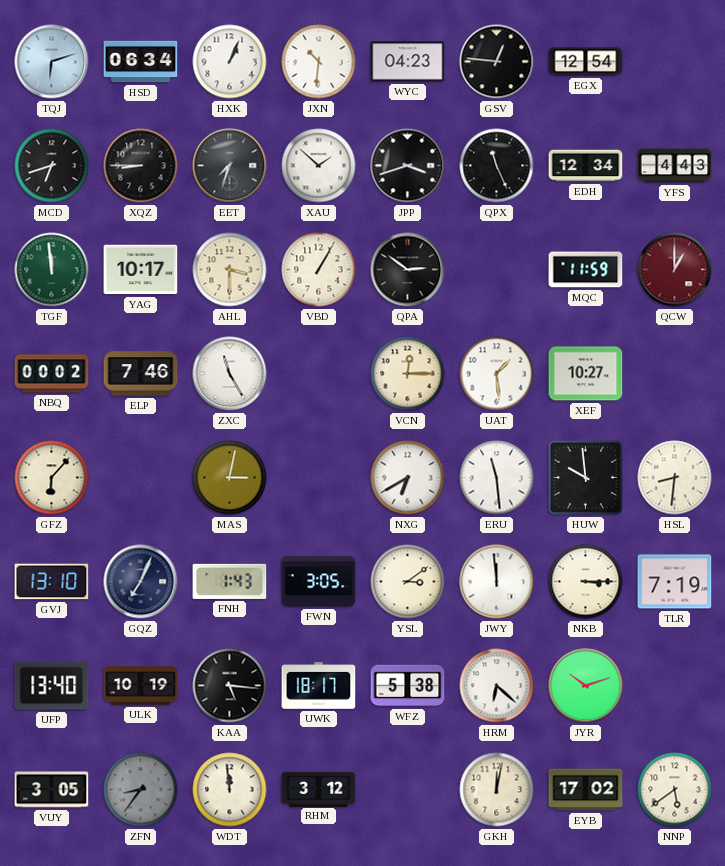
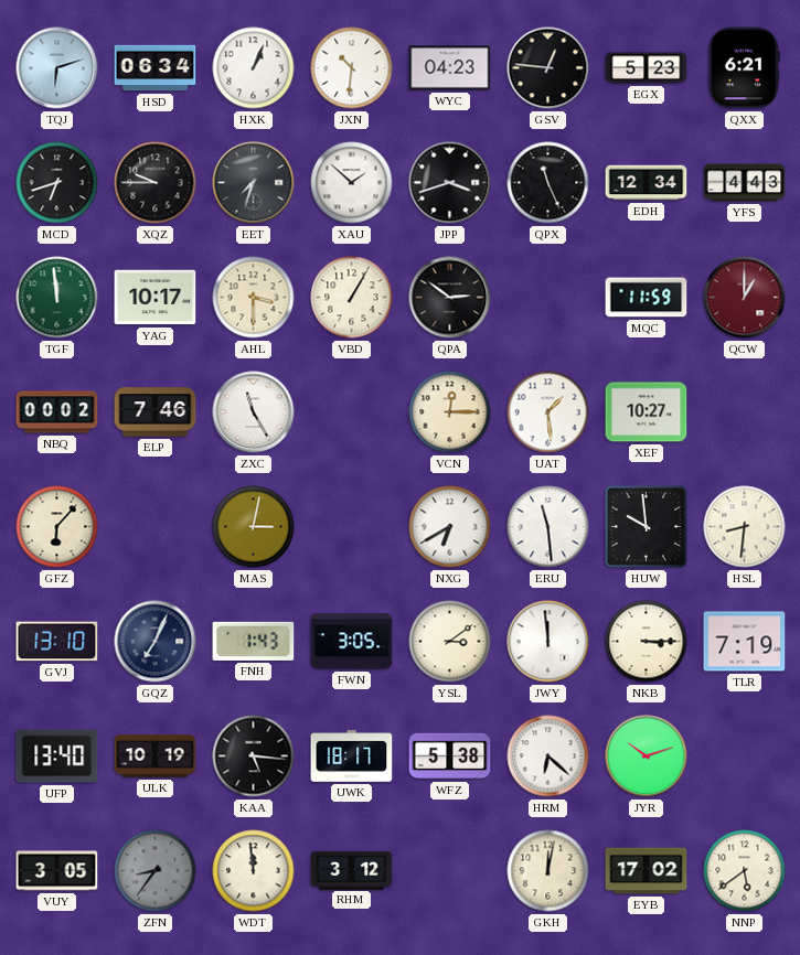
EGX: 12:54 -> 5:23
QXX: none -> 6:21
XQZ: 8:45 -> 9:45
